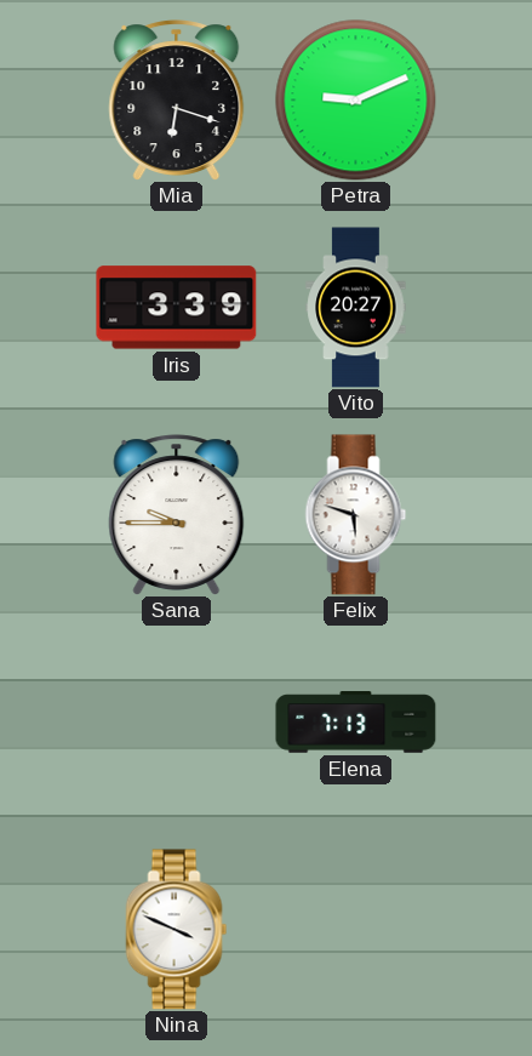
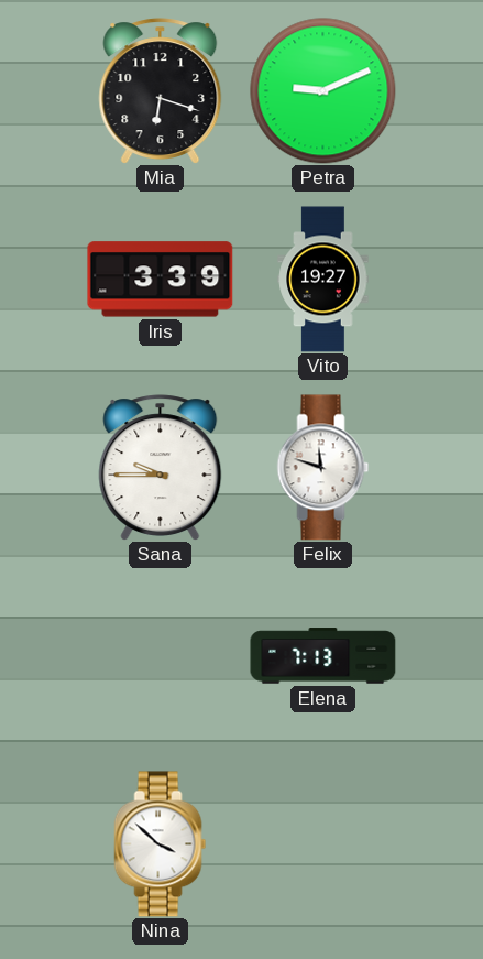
Vito: 20:27 -> 19:27
Felix: 5:48 -> 11:48
Nina: 3:49 -> 3:52
